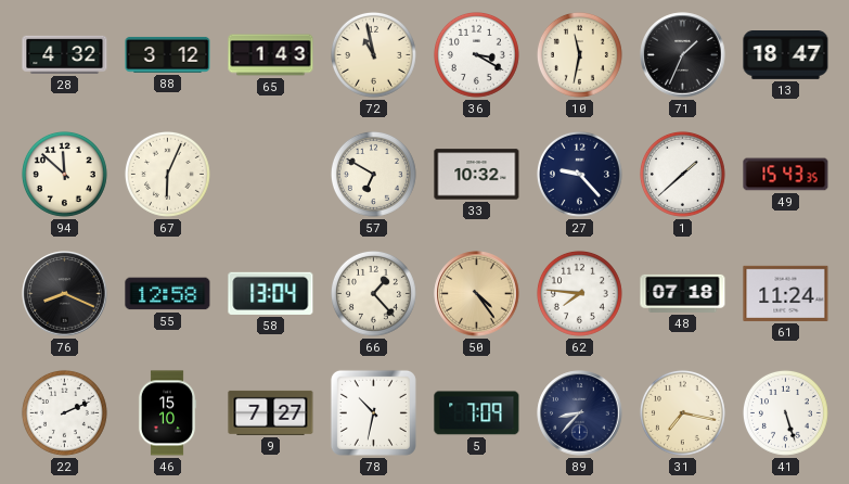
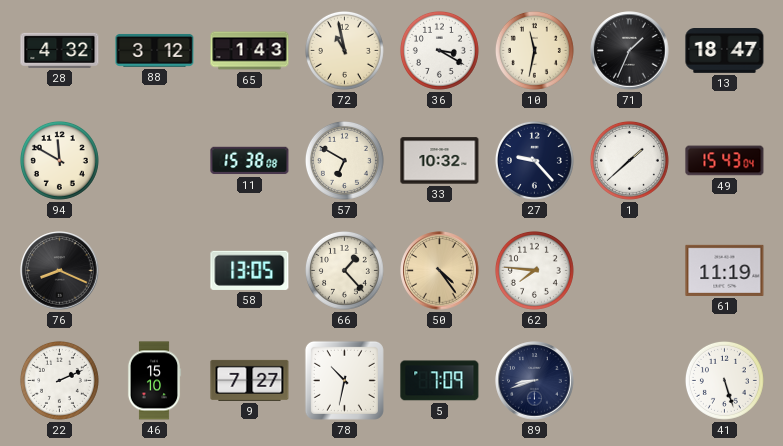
94: 11:52 -> 11:50
67: 6:04 -> none
11: none -> 15:38
49: 15:43:35 -> 15:43:04
55: 12:58 -> none
58: 13:04 -> 13:05
48: 07:18 -> none
61: 11:24 -> 11:19
89: 8:37 -> 8:42
31: 7:17 -> none
